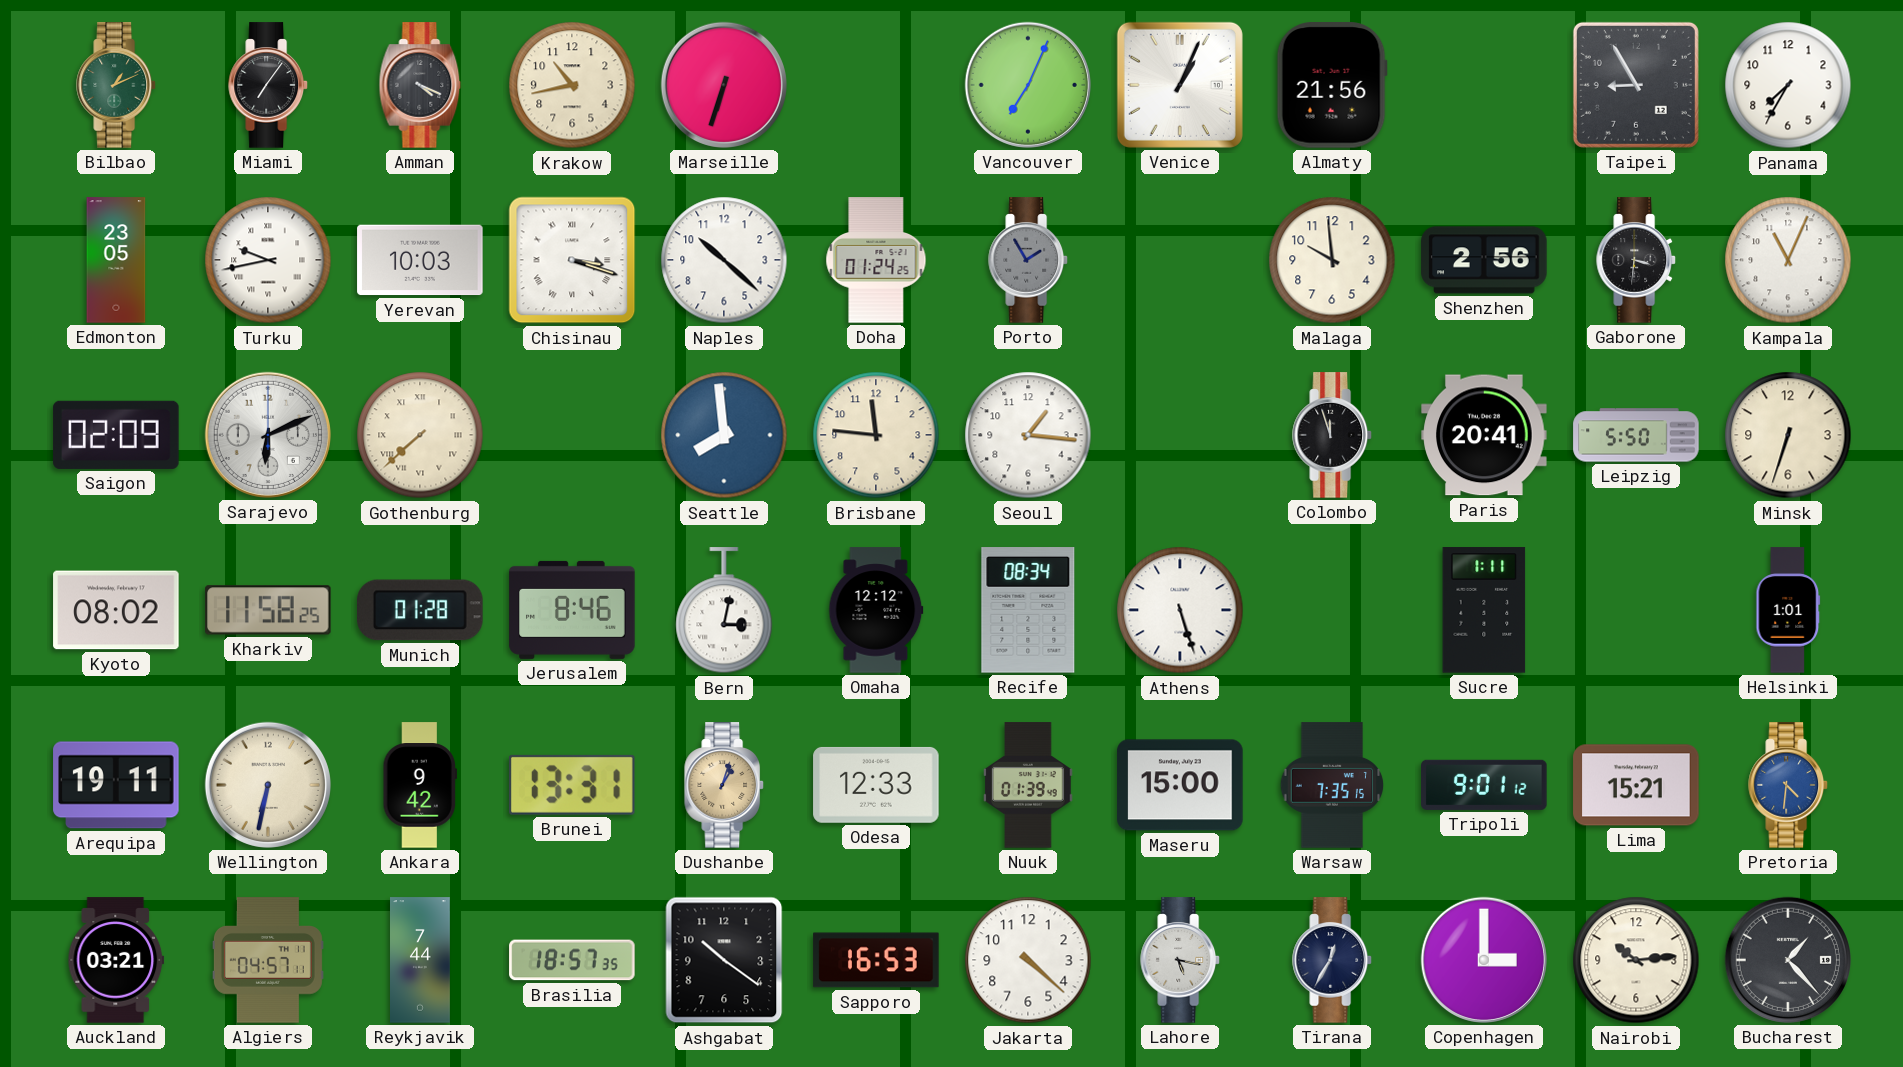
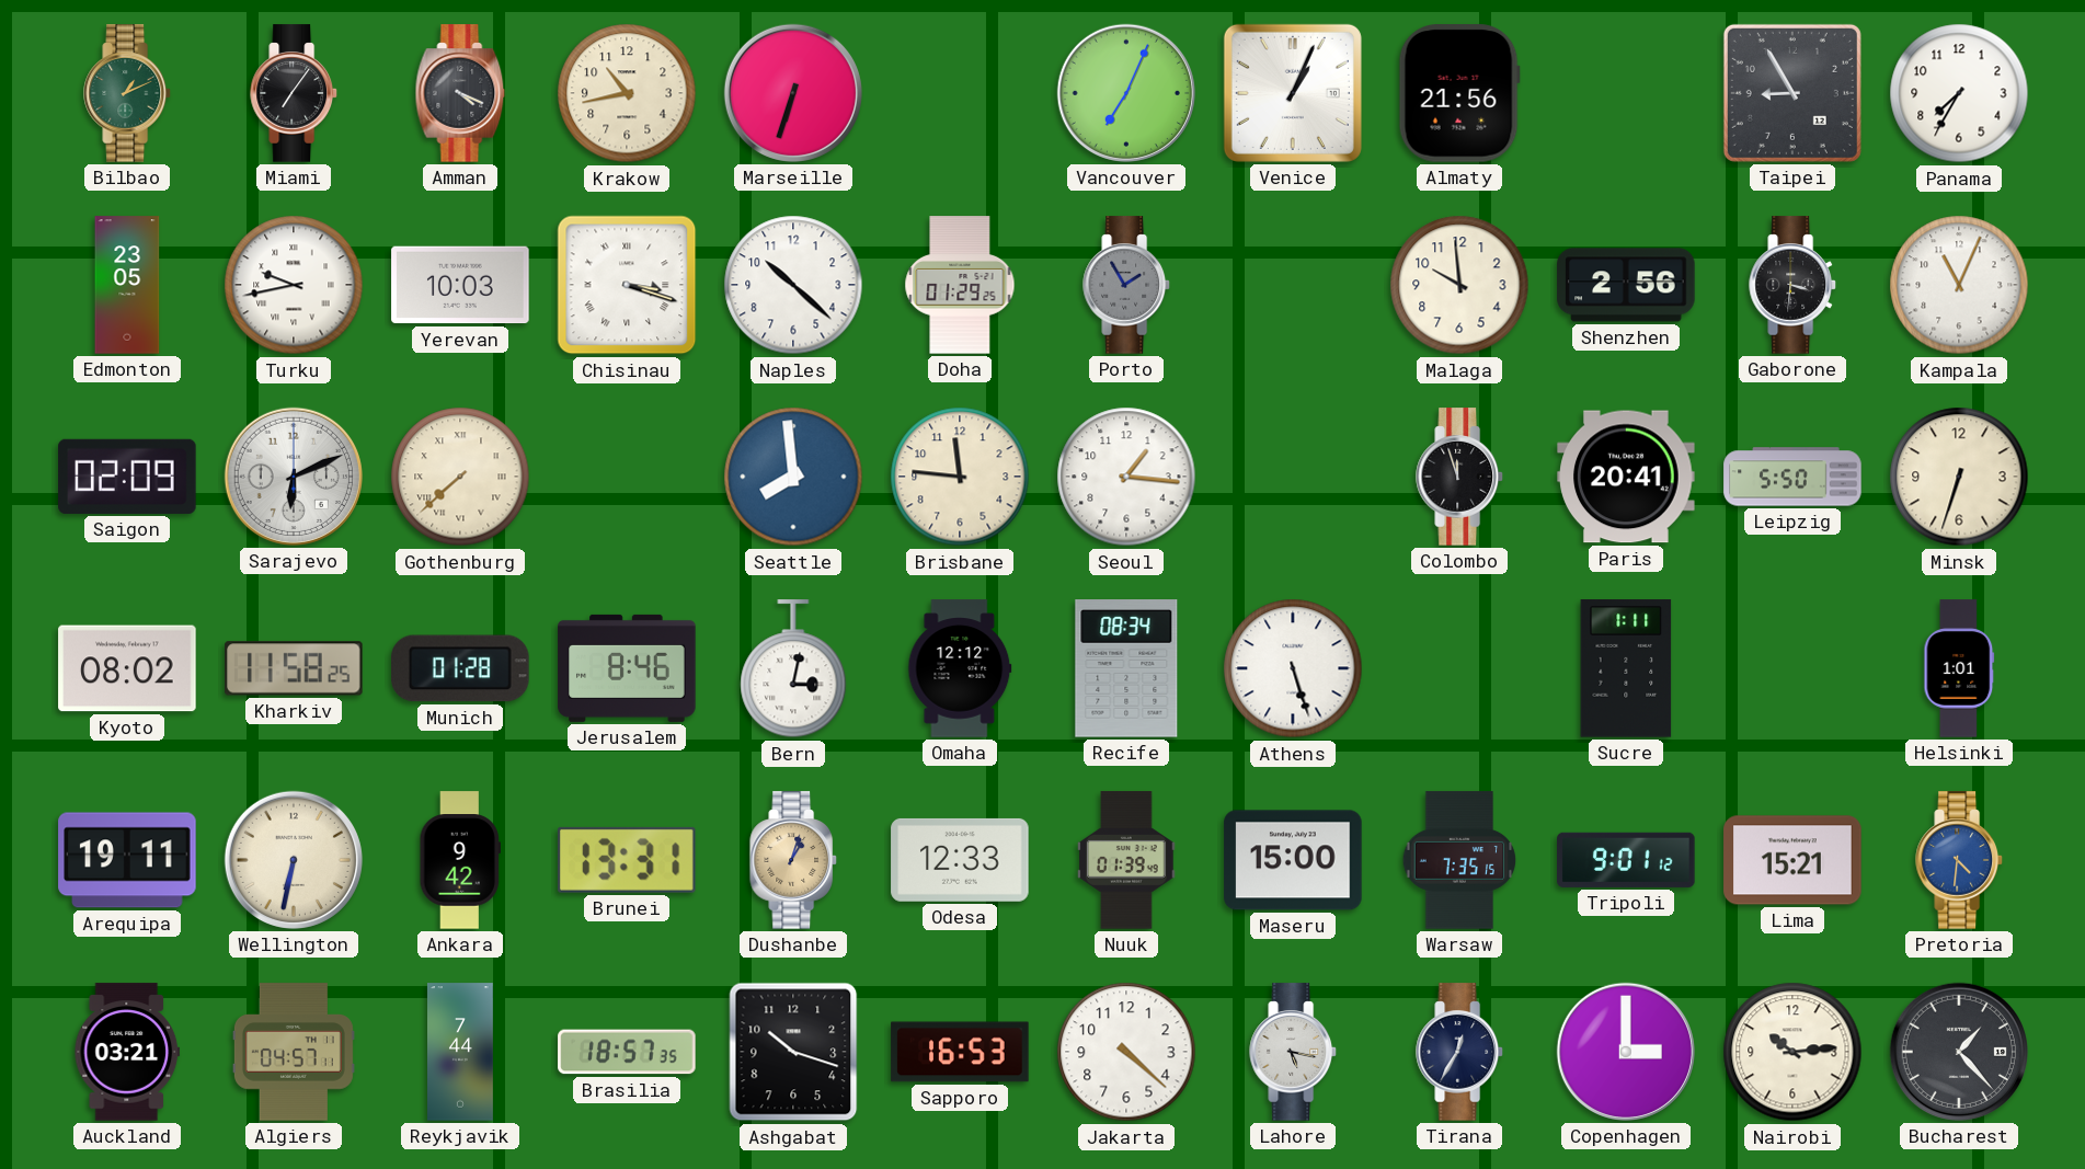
Doha: 01:24 -> 01:29
Ashgabat: 10:21 -> 10:18
